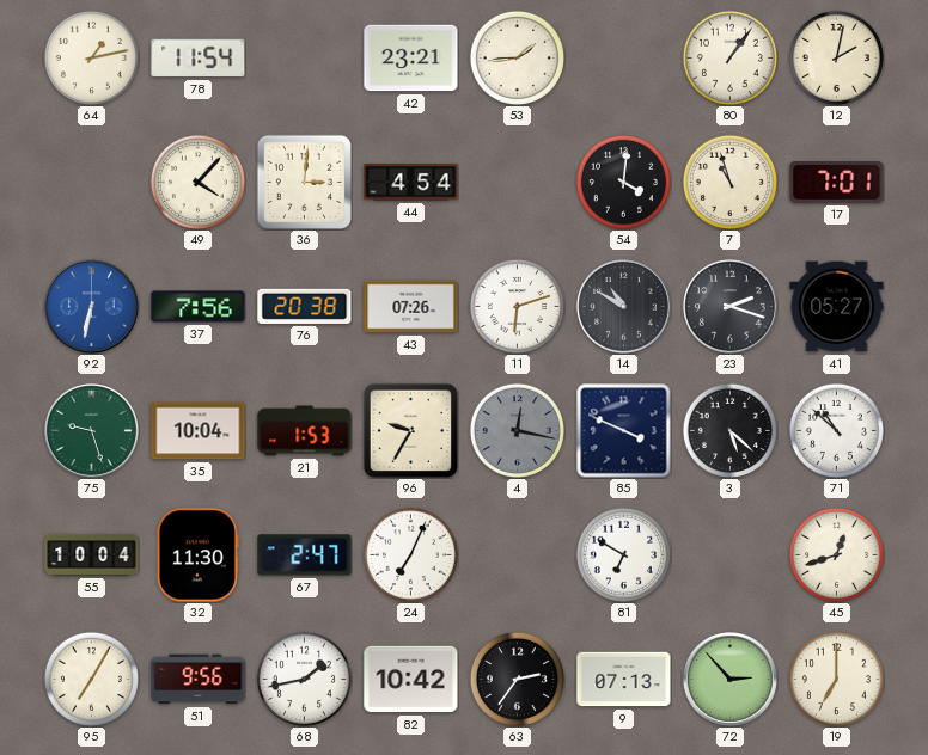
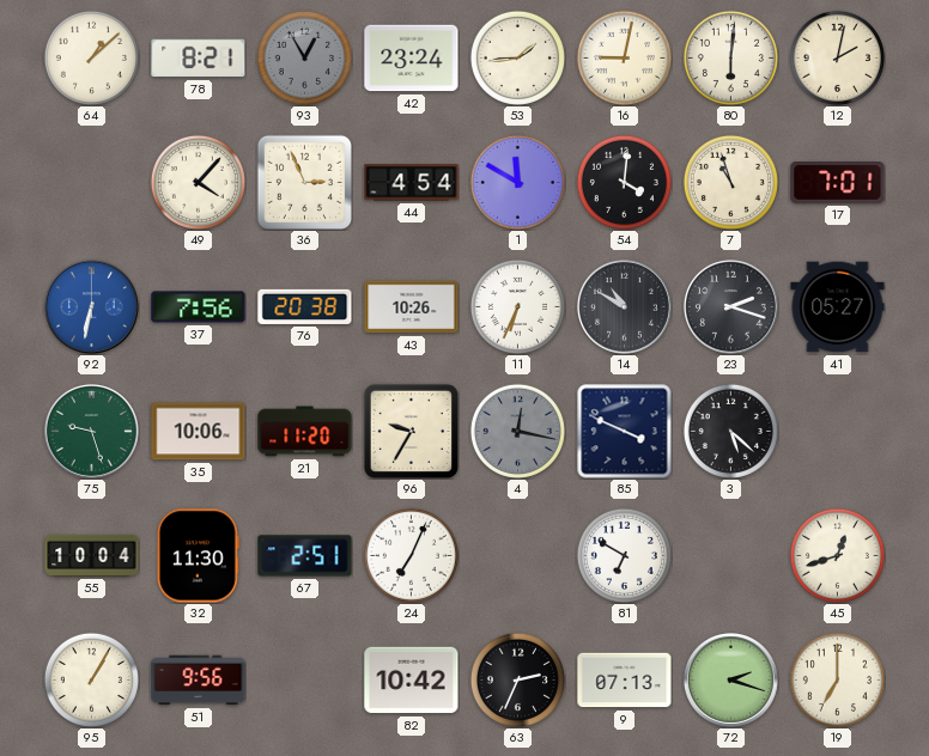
64: 1:13 -> 1:08
78: 11:54 -> 8:21
93: none -> 12:55
42: 23:21 -> 23:24
16: none -> 9:02
80: 1:06 -> 6:01
36: 3:01 -> 2:56
1: none -> 11:50
43: 07:26 -> 10:26
11: 6:12 -> 6:34
35: 10:04 -> 10:06
21: 1:53 -> 11:20
71: 10:52 -> none
67: 2:47 -> 2:51
95: 7:05 -> 1:05
68: 1:43 -> none
63: 2:36 -> 2:34
72: 2:53 -> 2:18
